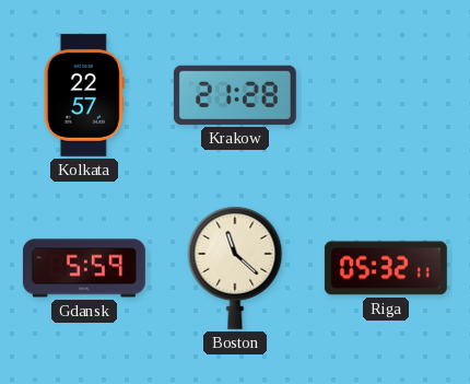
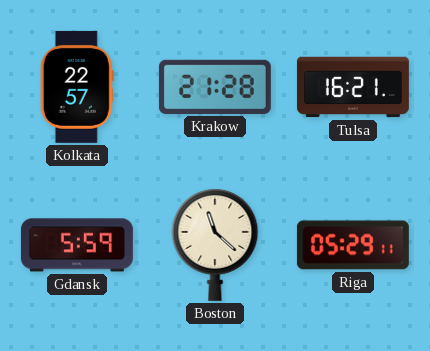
Tulsa: none -> 16:21
Riga: 05:32 -> 05:29
